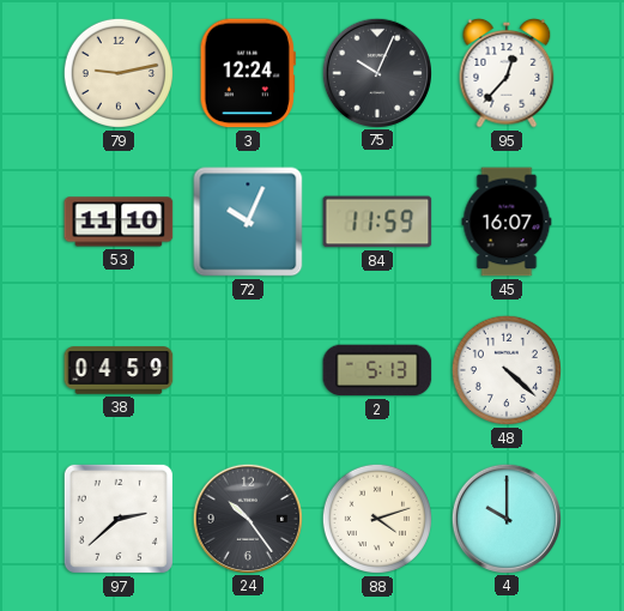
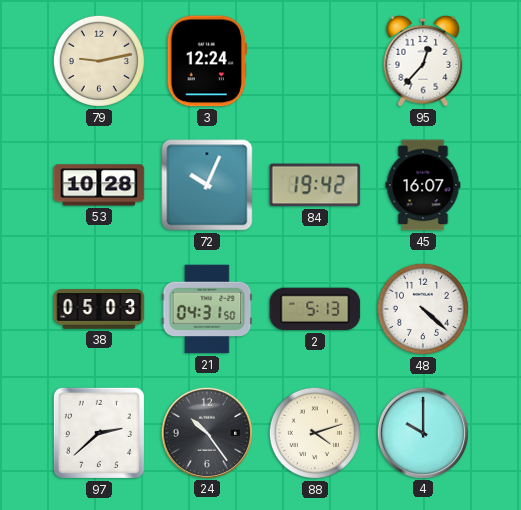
75: 10:04 -> none
53: 11:10 -> 10:28
84: 11:59 -> 19:42
38: 04:59 -> 05:03
21: none -> 04:31
